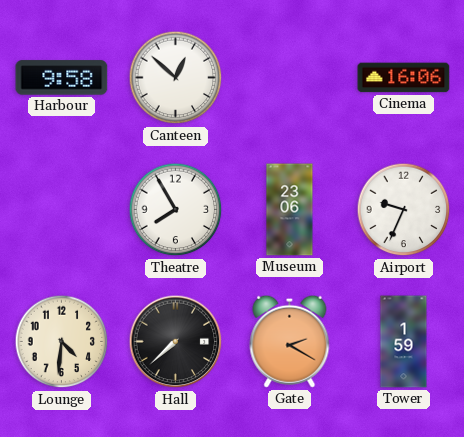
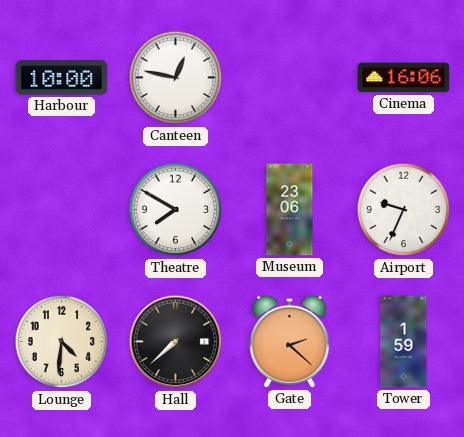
Harbour: 9:58 -> 10:00
Canteen: 12:52 -> 12:47
Theatre: 7:55 -> 7:50
Gate: 2:20 -> 2:22
